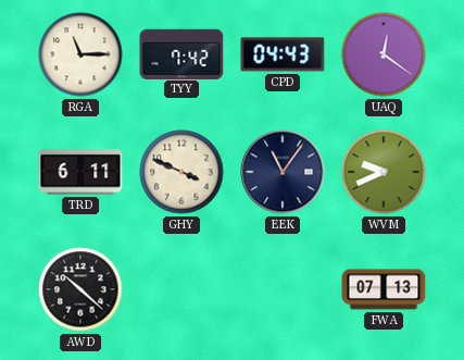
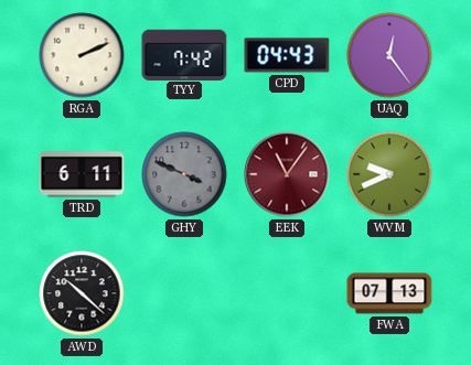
RGA: 11:15 -> 2:11
UAQ: 12:21 -> 12:24
GHY dial: cream -> grey
EEK dial: navy -> burgundy
